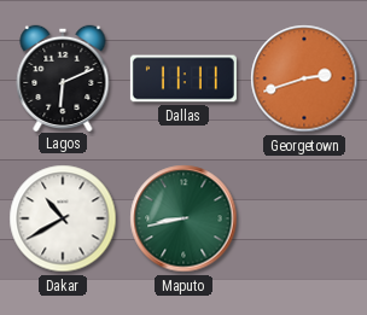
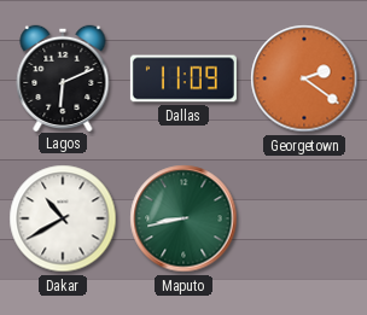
Dallas: 11:11 -> 11:09
Georgetown: 2:42 -> 2:21
